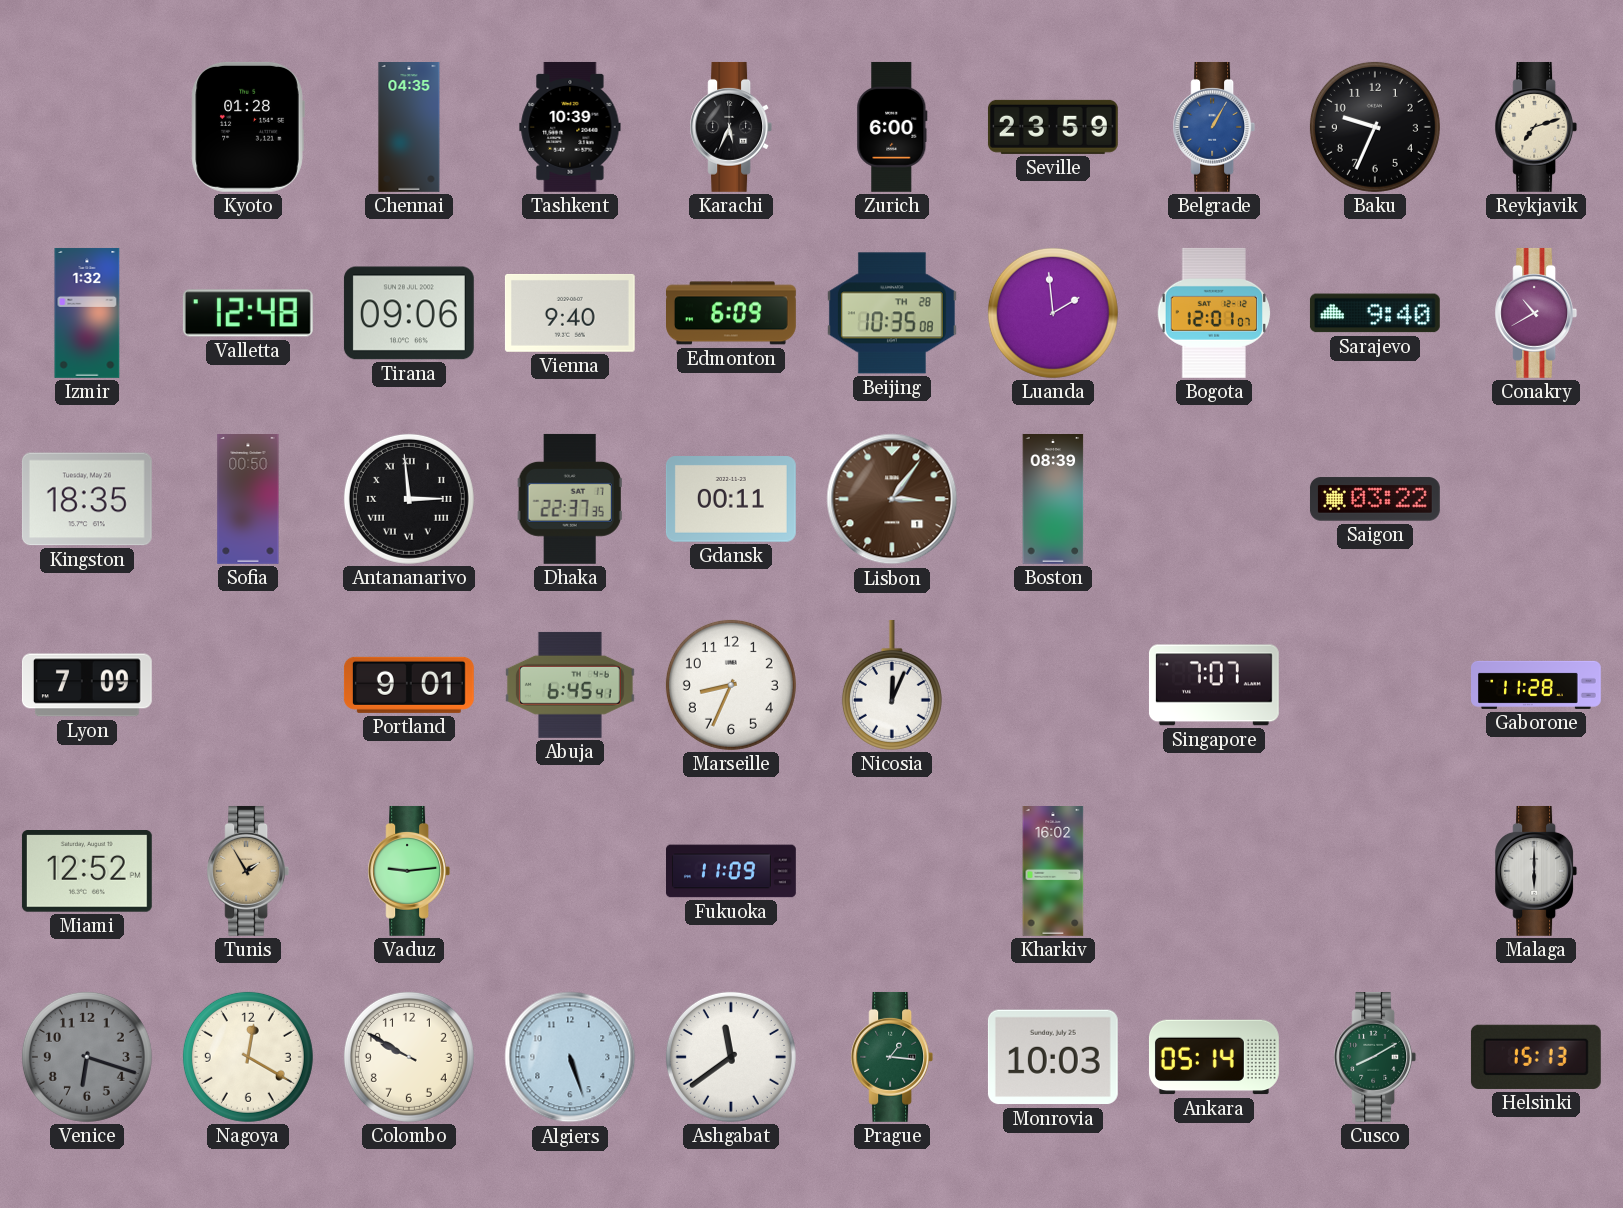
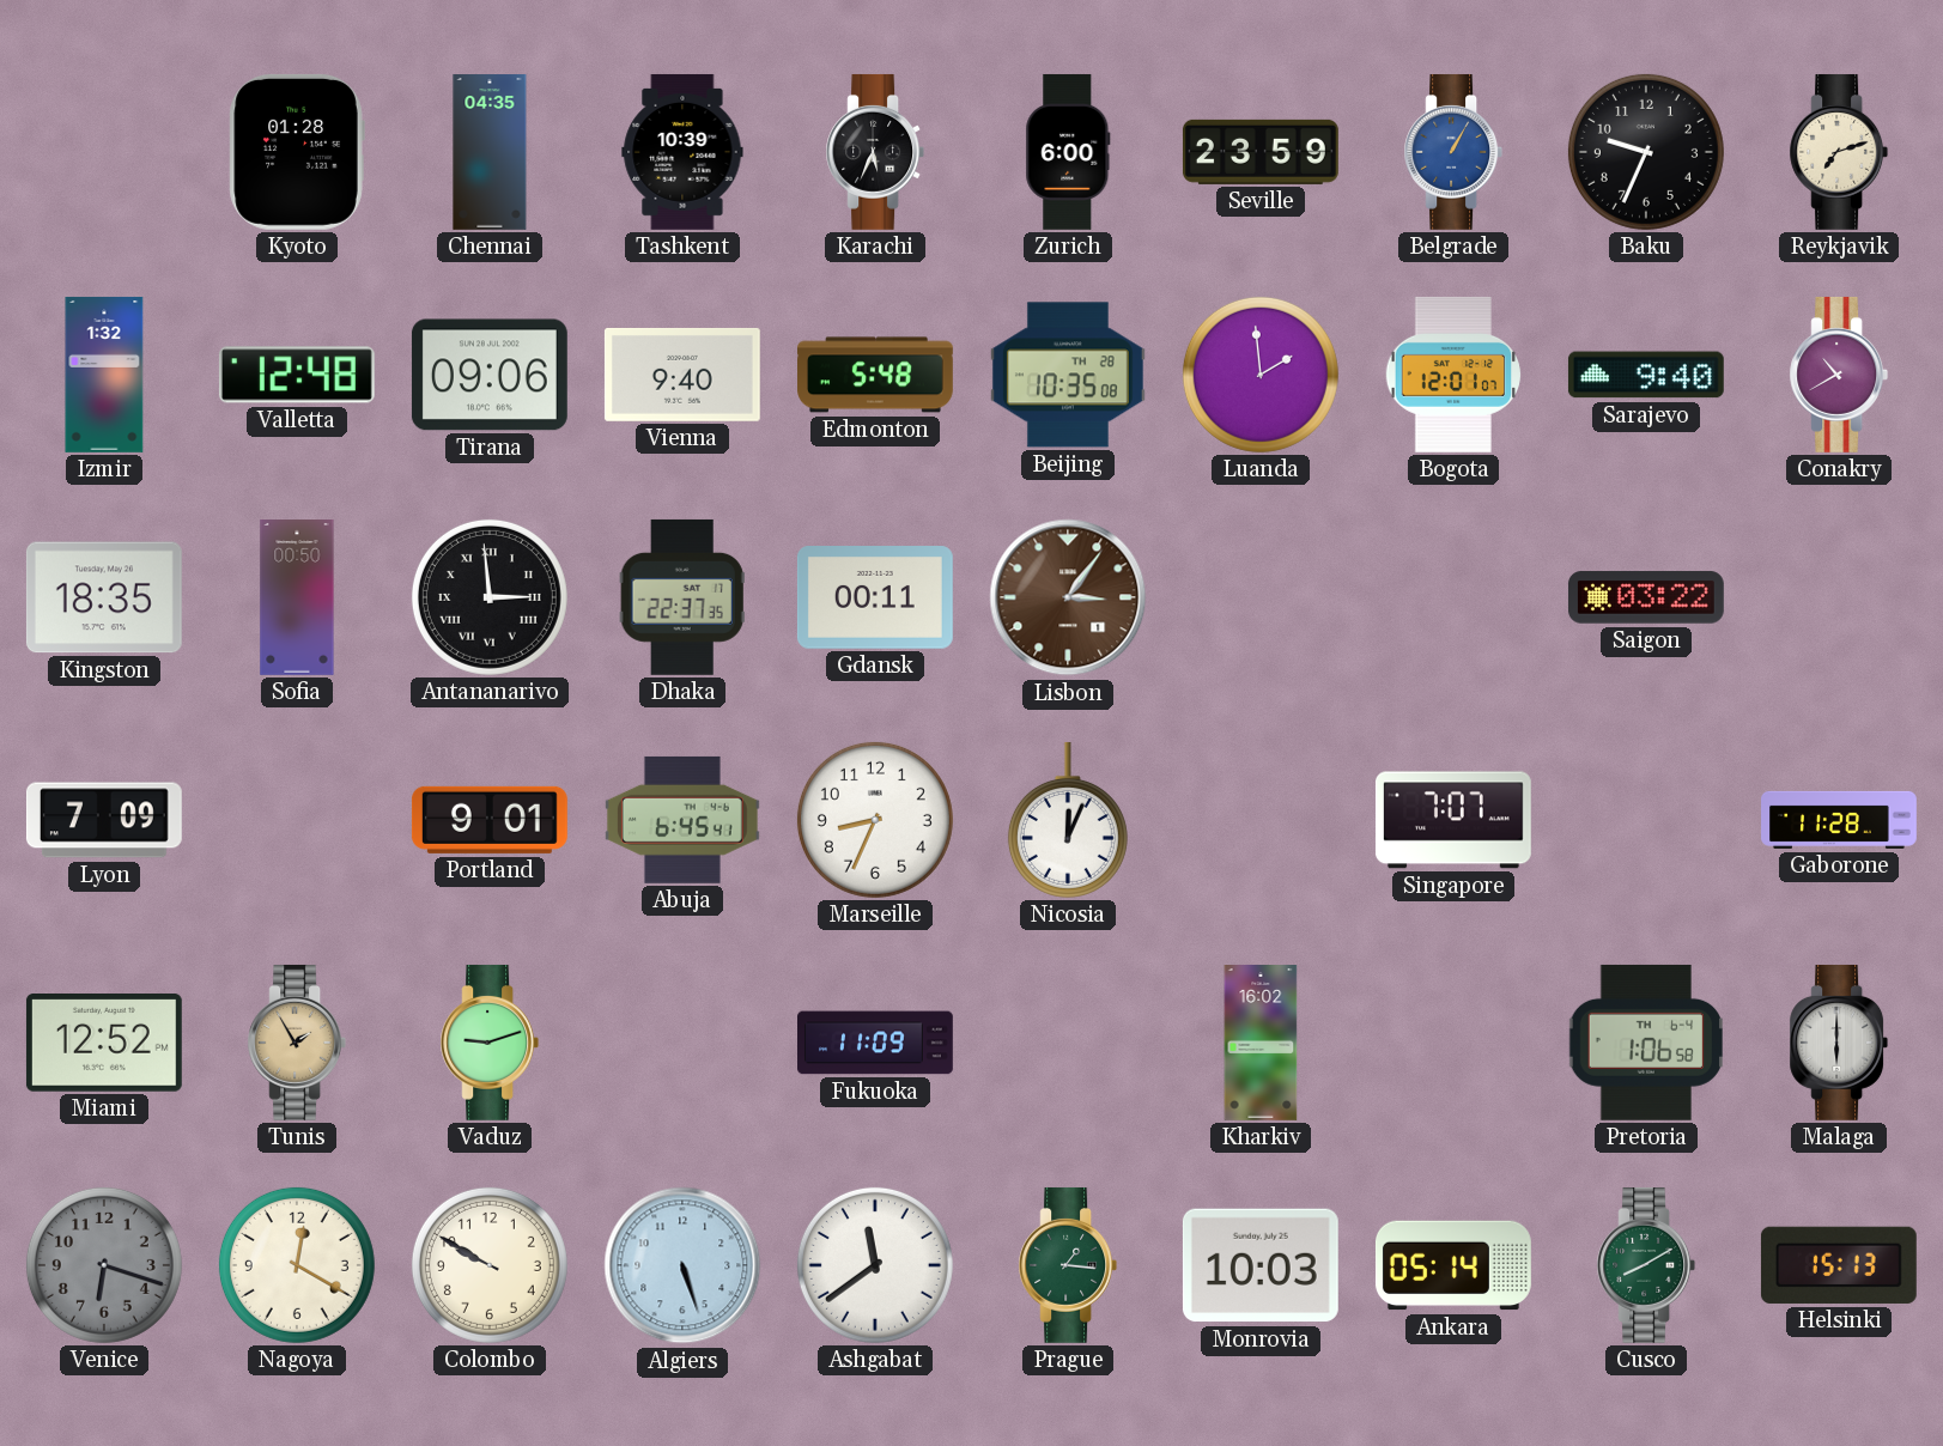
Edmonton: 6:09 -> 5:48
Boston: 08:39 -> none
Vaduz: 9:14 -> 9:12
Pretoria: none -> 1:06
